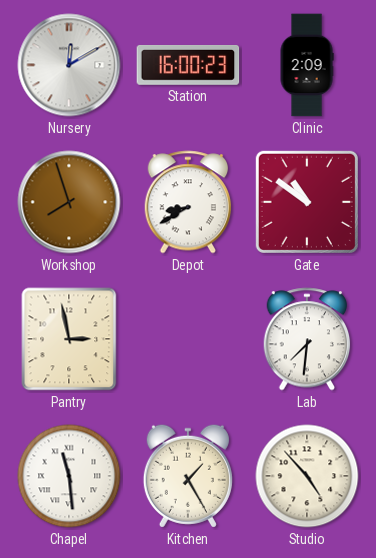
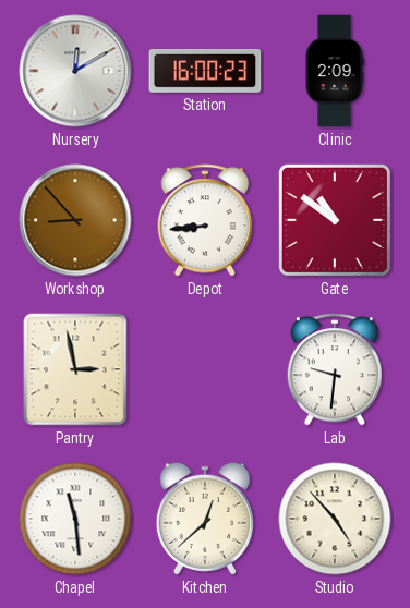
Workshop: 7:57 -> 8:53
Depot: 8:40 -> 8:44
Lab: 7:31 -> 9:31
Kitchen: 1:25 -> 12:38
